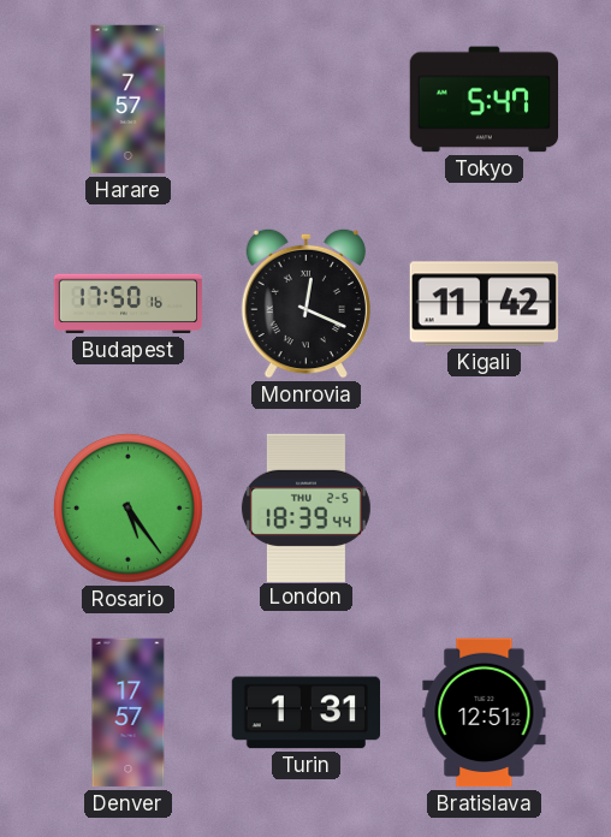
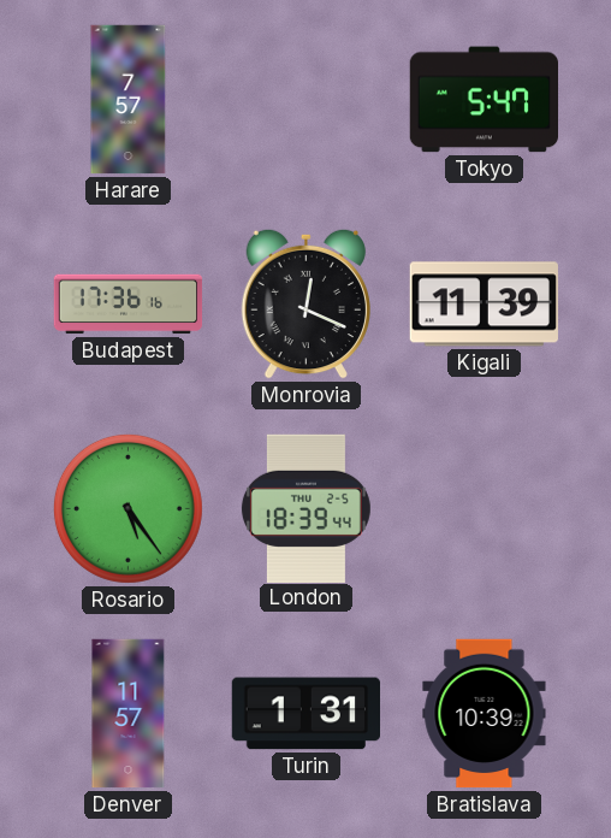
Budapest: 17:50 -> 17:36
Kigali: 11:42 -> 11:39
Denver: 17:57 -> 11:57
Bratislava: 12:51 -> 10:39
